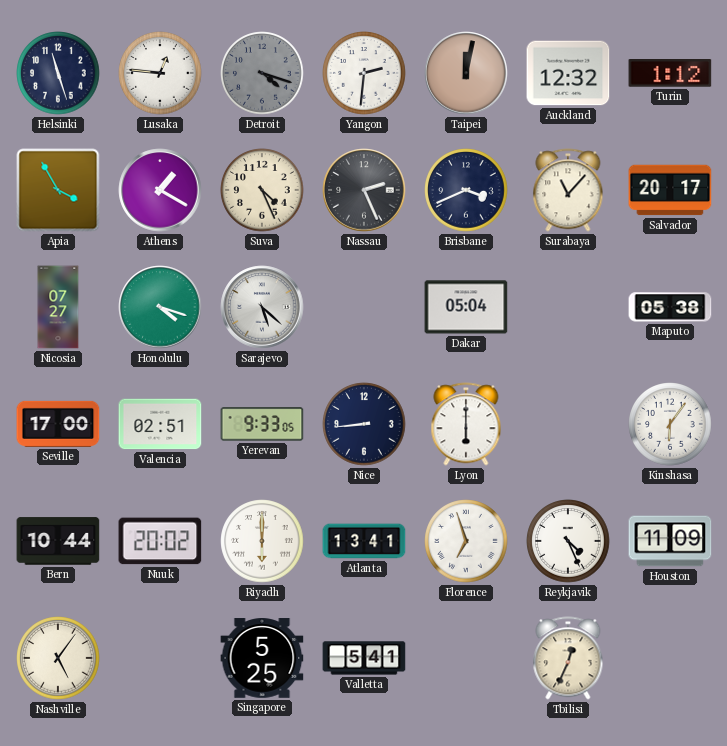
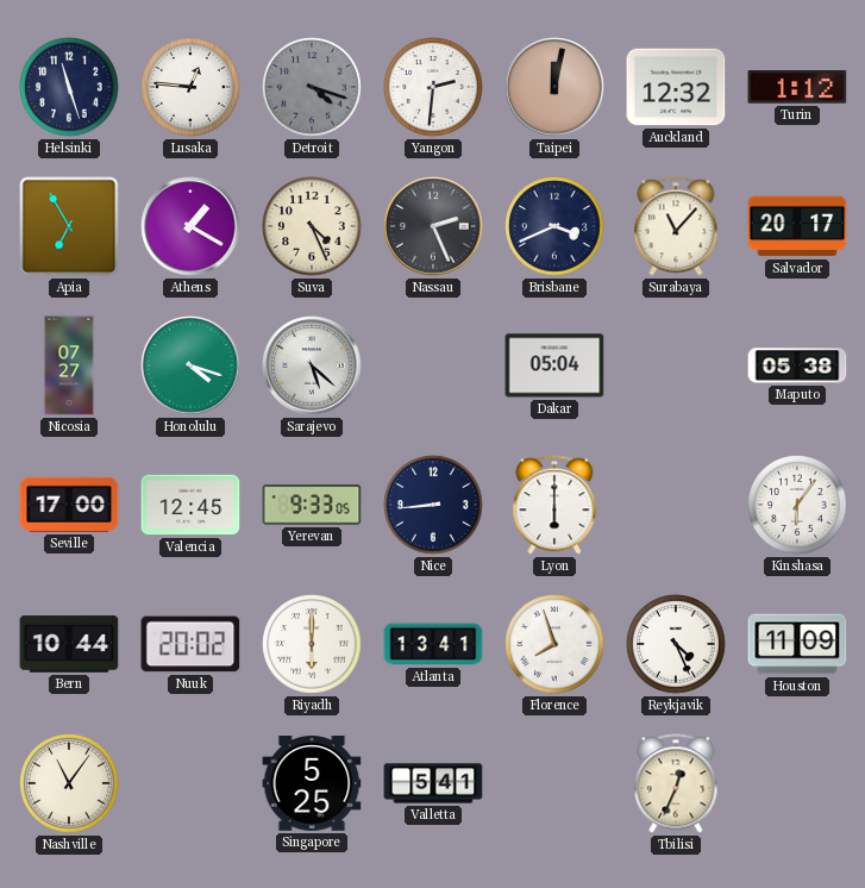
Apia: 3:55 -> 6:55
Valencia: 02:51 -> 12:45
Florence: 6:57 -> 7:57
Nashville: 5:06 -> 11:06
